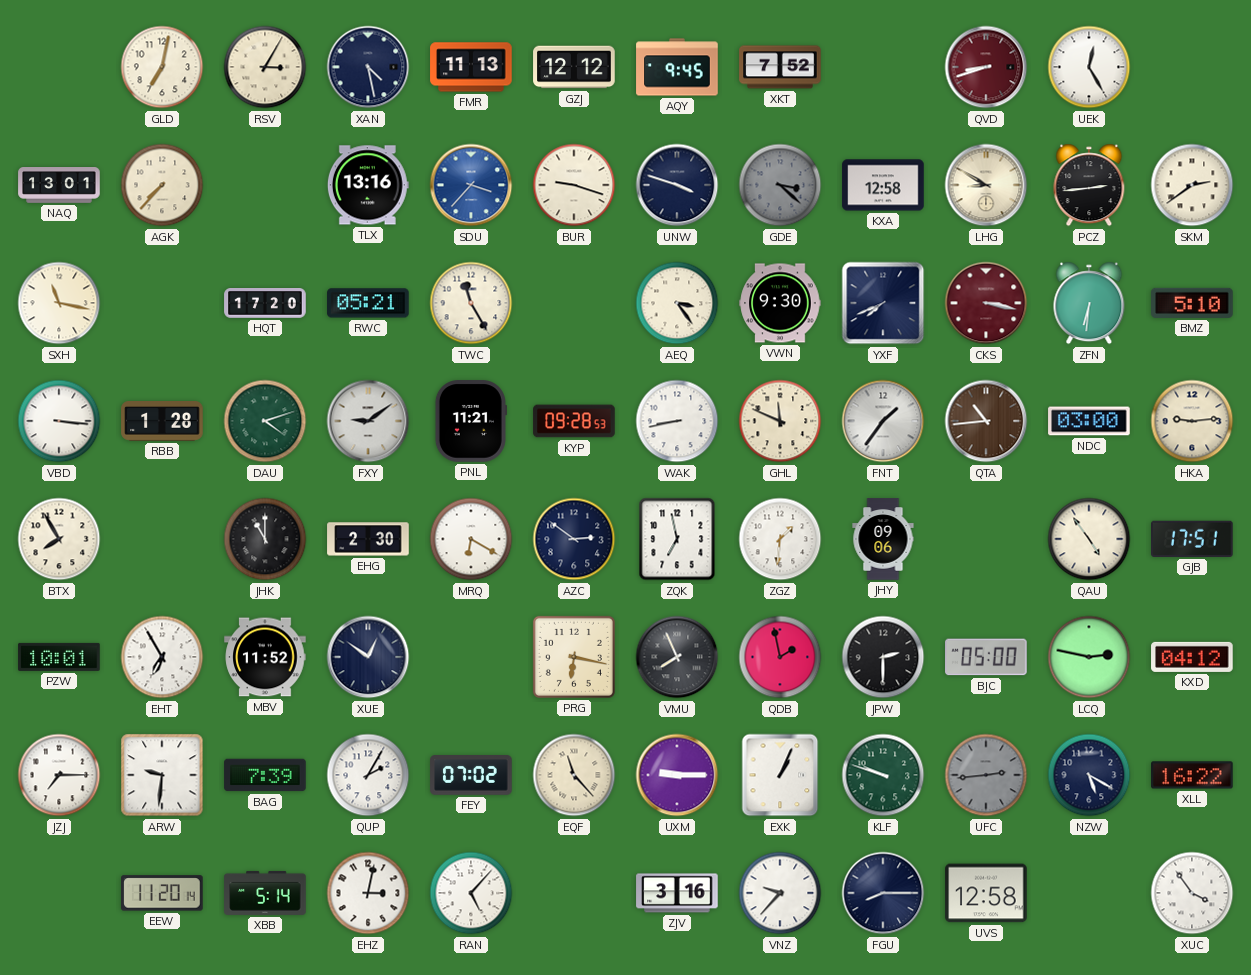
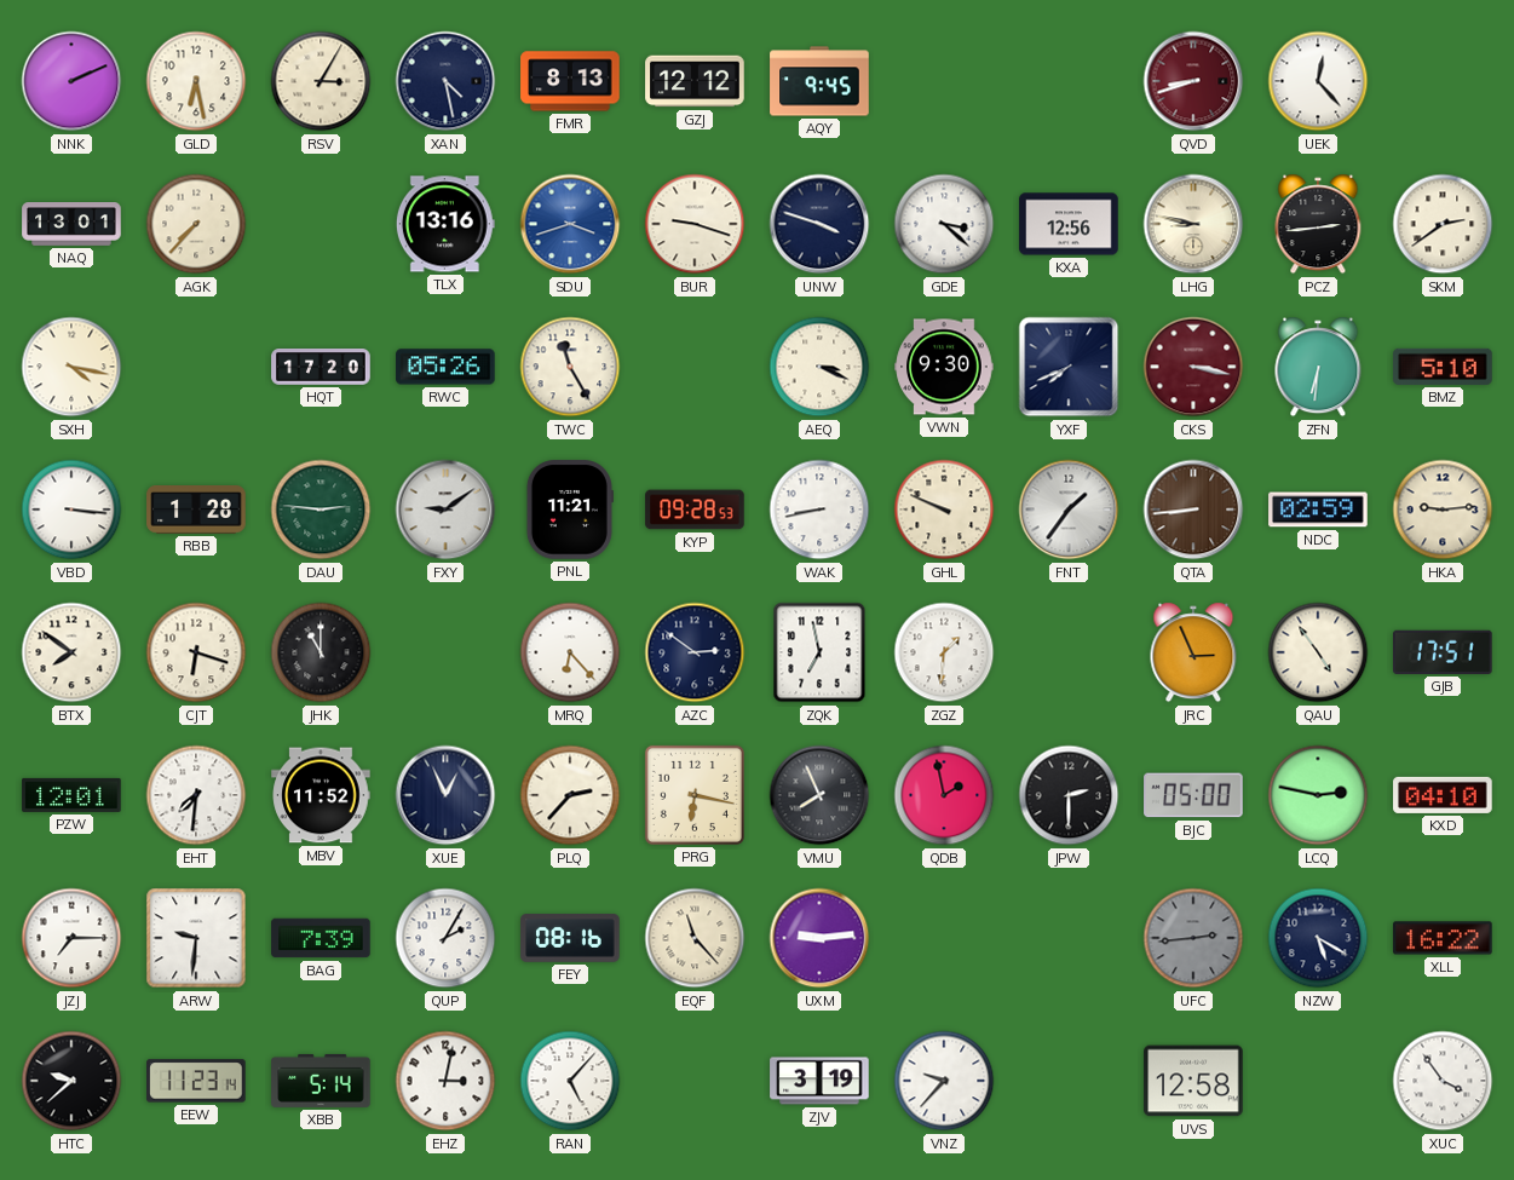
NNK: none -> 2:11
GLD: 7:02 -> 6:28
FMR: 11:13 -> 8:13
XKT: 7:52 -> none
UEK: 12:25 -> 12:23
SDU: 3:37 -> 3:42
GDE dial: grey -> white
KXA: 12:58 -> 12:56
LHG: 8:50 -> 8:47
SXH: 11:17 -> 4:17
RWC: 05:21 -> 05:26
AEQ: 3:24 -> 3:19
DAU: 4:12 -> 2:46
GHL: 11:49 -> 9:49
QTA: 10:44 -> 8:44
NDC: 03:00 -> 02:59
BTX: 7:55 -> 7:51
CJT: none -> 6:18
EHG: 2:30 -> none
MRQ: 6:20 -> 6:23
JHY: 09:06 -> none
JRC: none -> 2:56
PZW: 10:01 -> 12:01
EHT: 6:55 -> 7:31
XUE: 12:51 -> 12:56
PLQ: none -> 2:37
KXD: 04:12 -> 04:10
FEY: 07:02 -> 08:16
UXM: 9:15 -> 9:14
EXK: 1:04 -> none
KLF: 9:48 -> none
HTC: none -> 9:38
EEW: 11:20 -> 11:23
ZJV: 3:16 -> 3:19
FGU: 8:15 -> none
